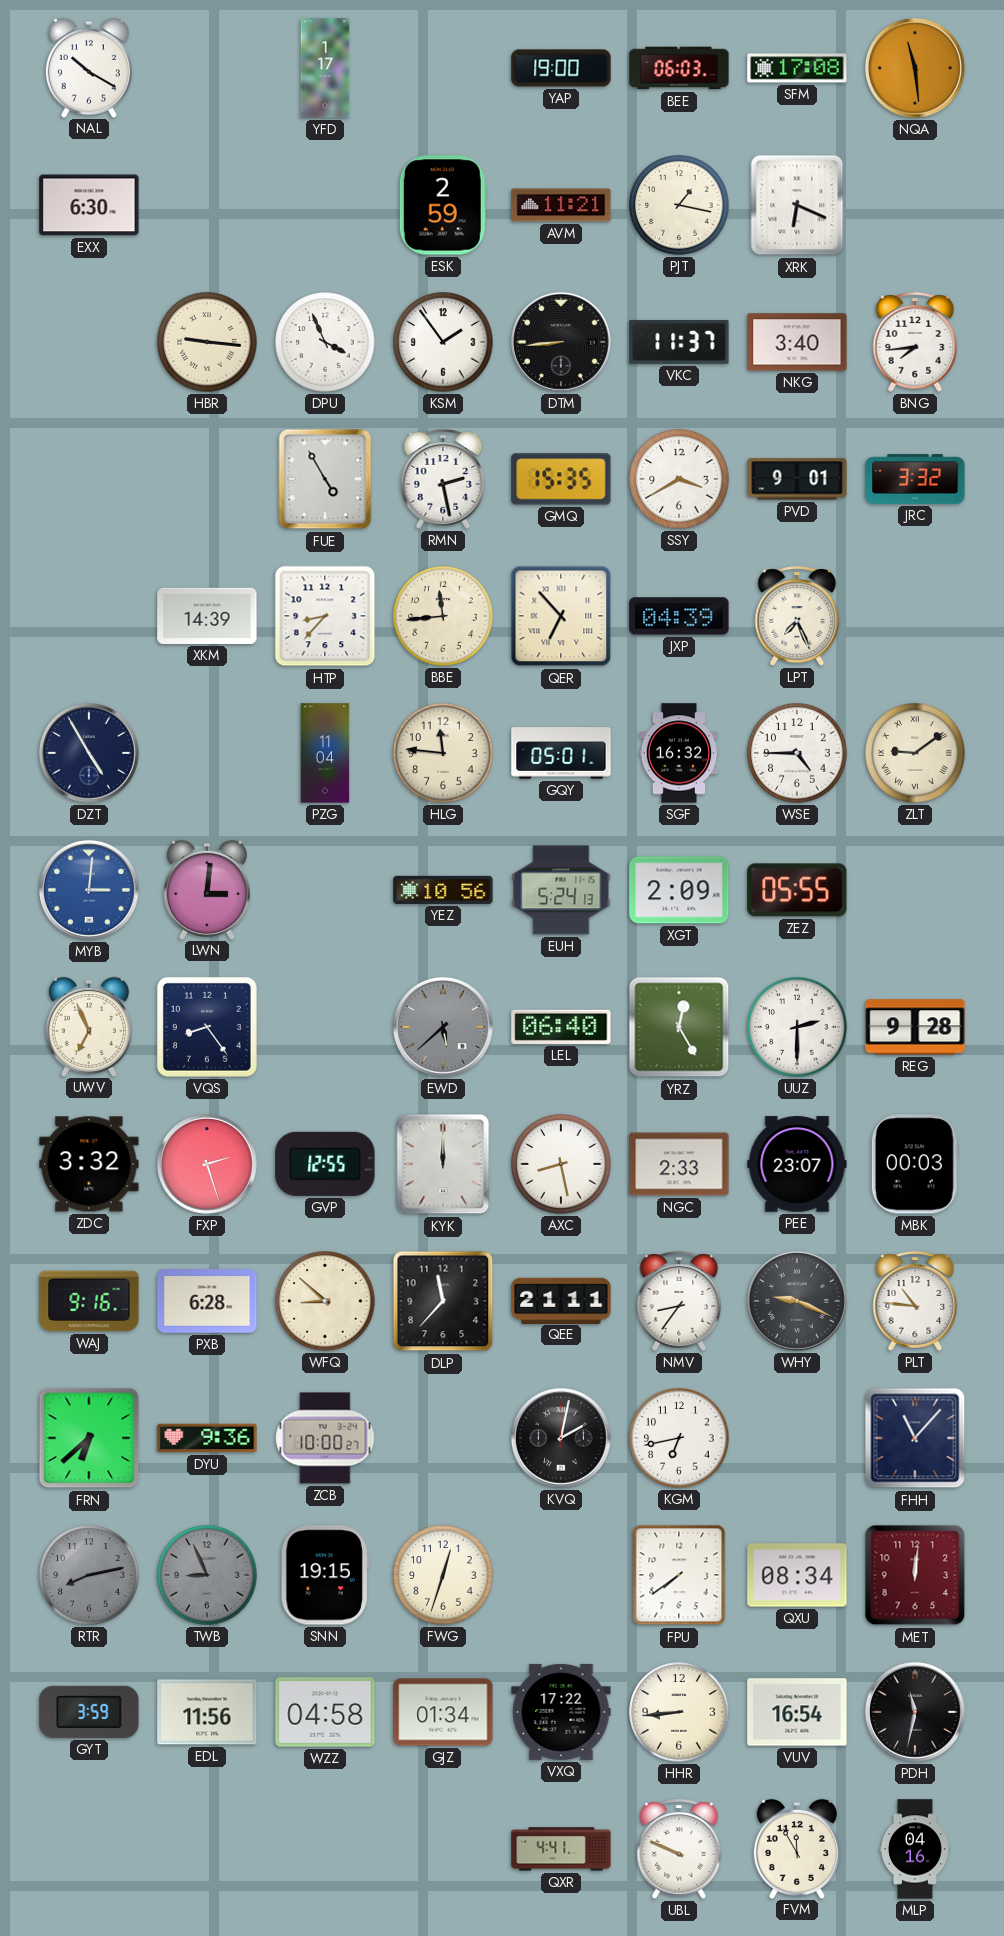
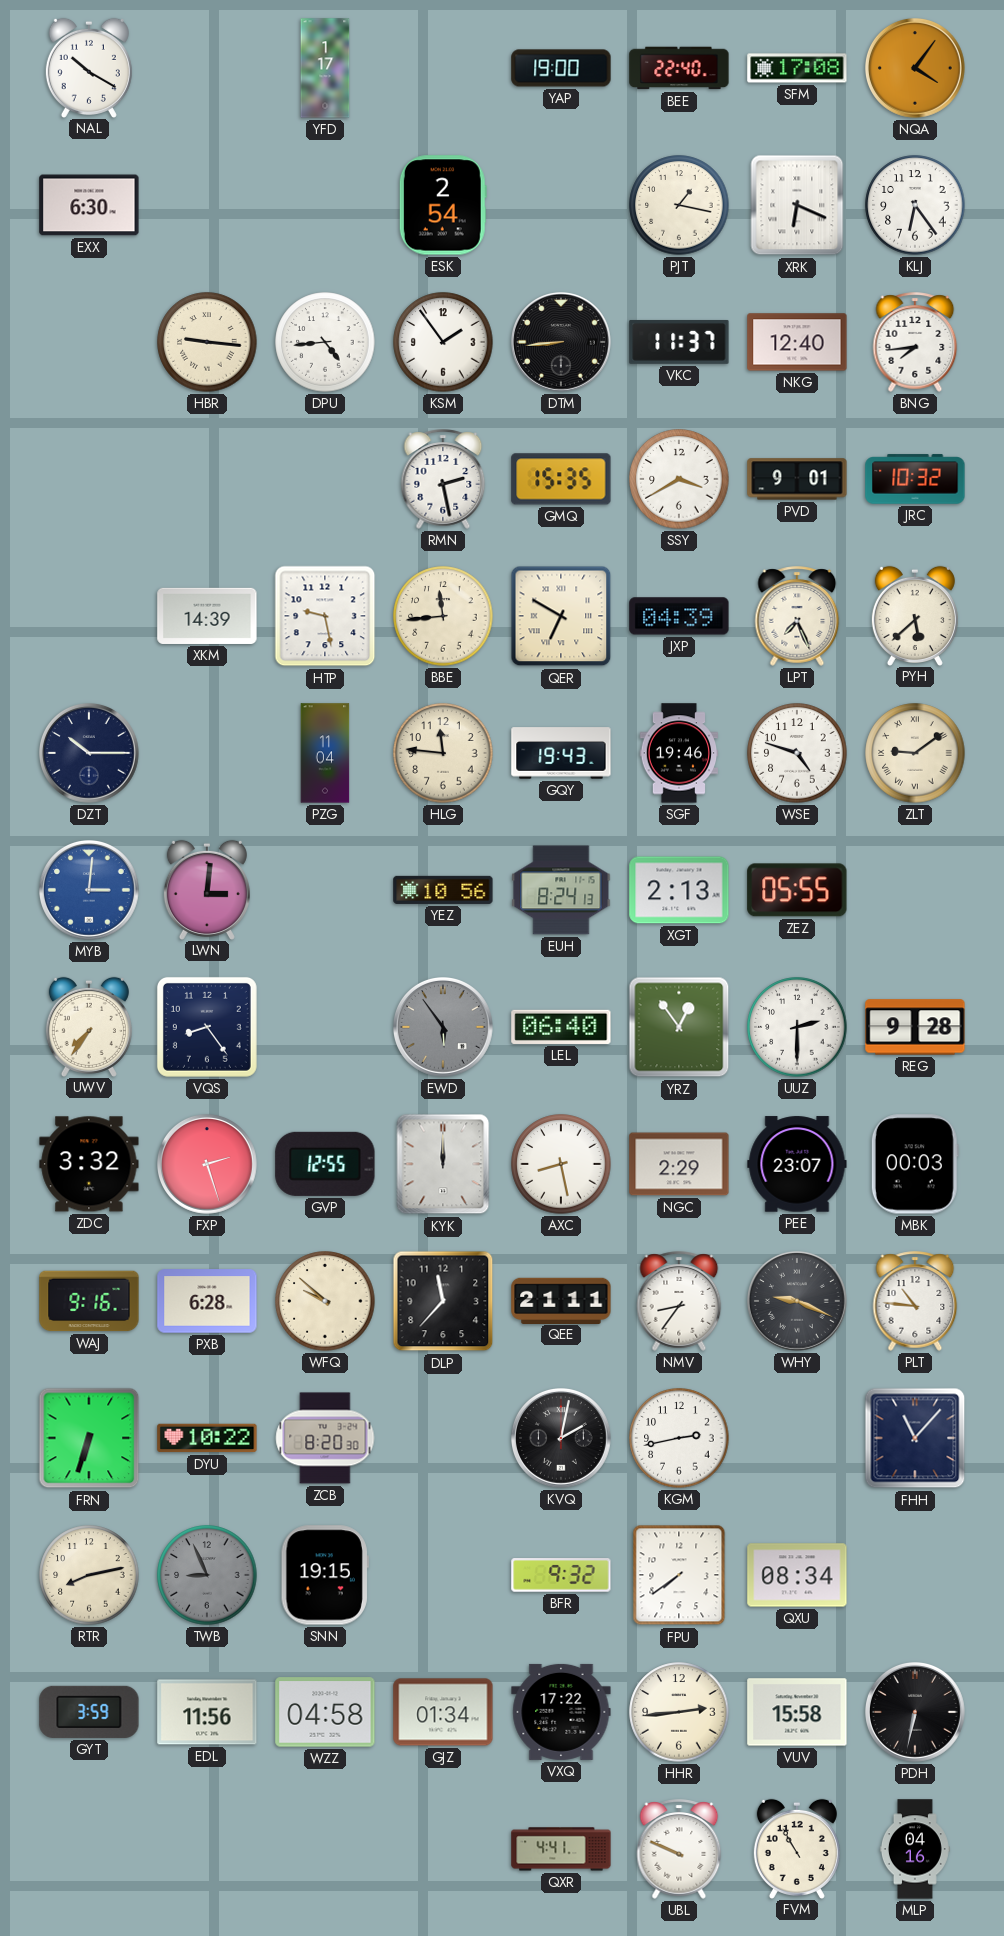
BEE: 06:03 -> 22:40
NQA: 11:29 -> 4:06
ESK: 2:59 -> 2:54
AVM: 11:21 -> none
KLJ: none -> 6:24
DPU: 3:56 -> 4:44
NKG: 3:40 -> 12:40
FUE: 4:55 -> none
JRC: 3:32 -> 10:32
HTP: 8:37 -> 9:28
QER: 6:53 -> 6:50
PYH: none -> 5:38
DZT: 4:55 -> 10:15
GQY: 05:01 -> 19:43
SGF: 16:32 -> 19:46
WSE: 4:45 -> 4:48
EUH: 5:24 -> 8:24
XGT: 2:09 -> 2:13
UWV: 6:56 -> 7:36
EWD: 5:38 -> 5:54
YRZ: 12:25 -> 12:54
NGC: 2:33 -> 2:29
WFQ: 8:52 -> 9:52
FRN: 6:38 -> 6:33
DYU: 9:36 -> 10:22
ZCB: 10:00 -> 8:20
KGM: 6:43 -> 2:43
RTR dial: grey -> cream
FWG: 12:33 -> none
BFR: none -> 9:32
MET: 12:01 -> none
HHR: 8:44 -> 2:44
VUV: 16:54 -> 15:58
PDH: 11:32 -> 6:32
FVM: 11:55 -> 10:55
